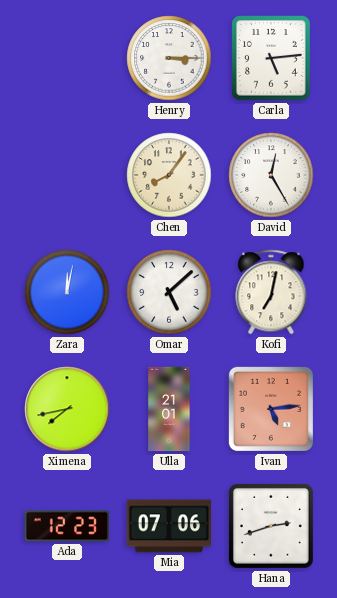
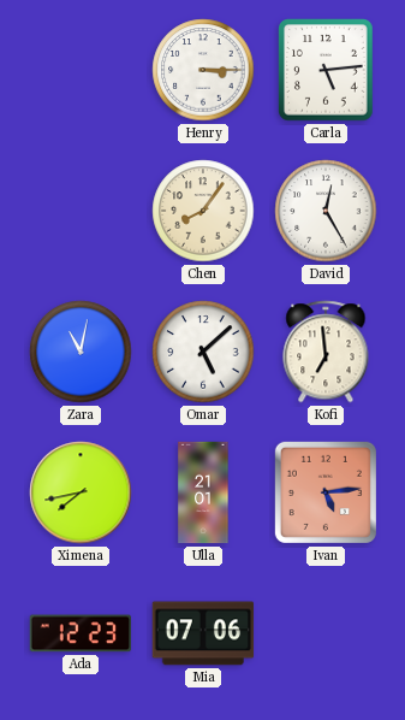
Zara: 12:02 -> 11:02
Kofi: 7:02 -> 6:59
Hana: 2:42 -> none
